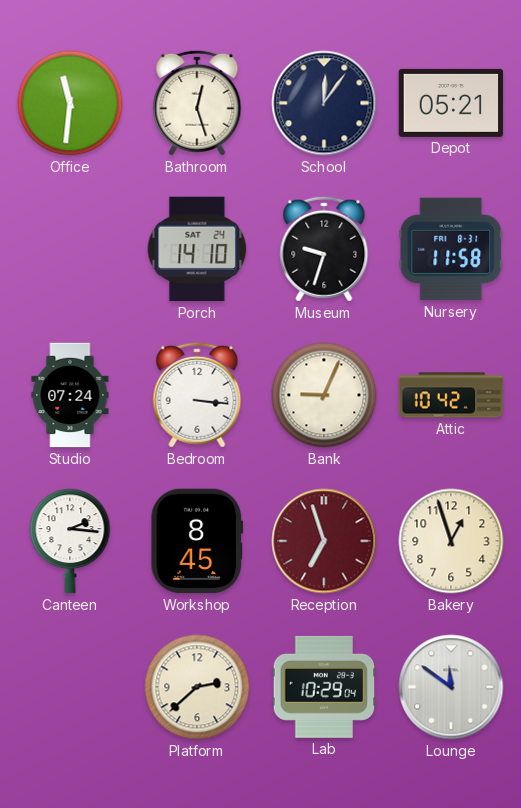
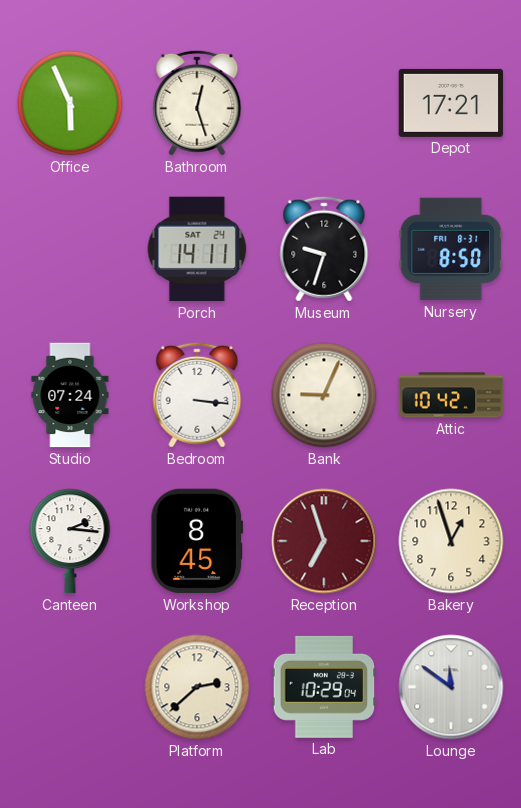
Office: 11:31 -> 5:56
School: 12:06 -> none
Depot: 05:21 -> 17:21
Porch: 14:10 -> 14:11
Nursery: 11:58 -> 8:50
